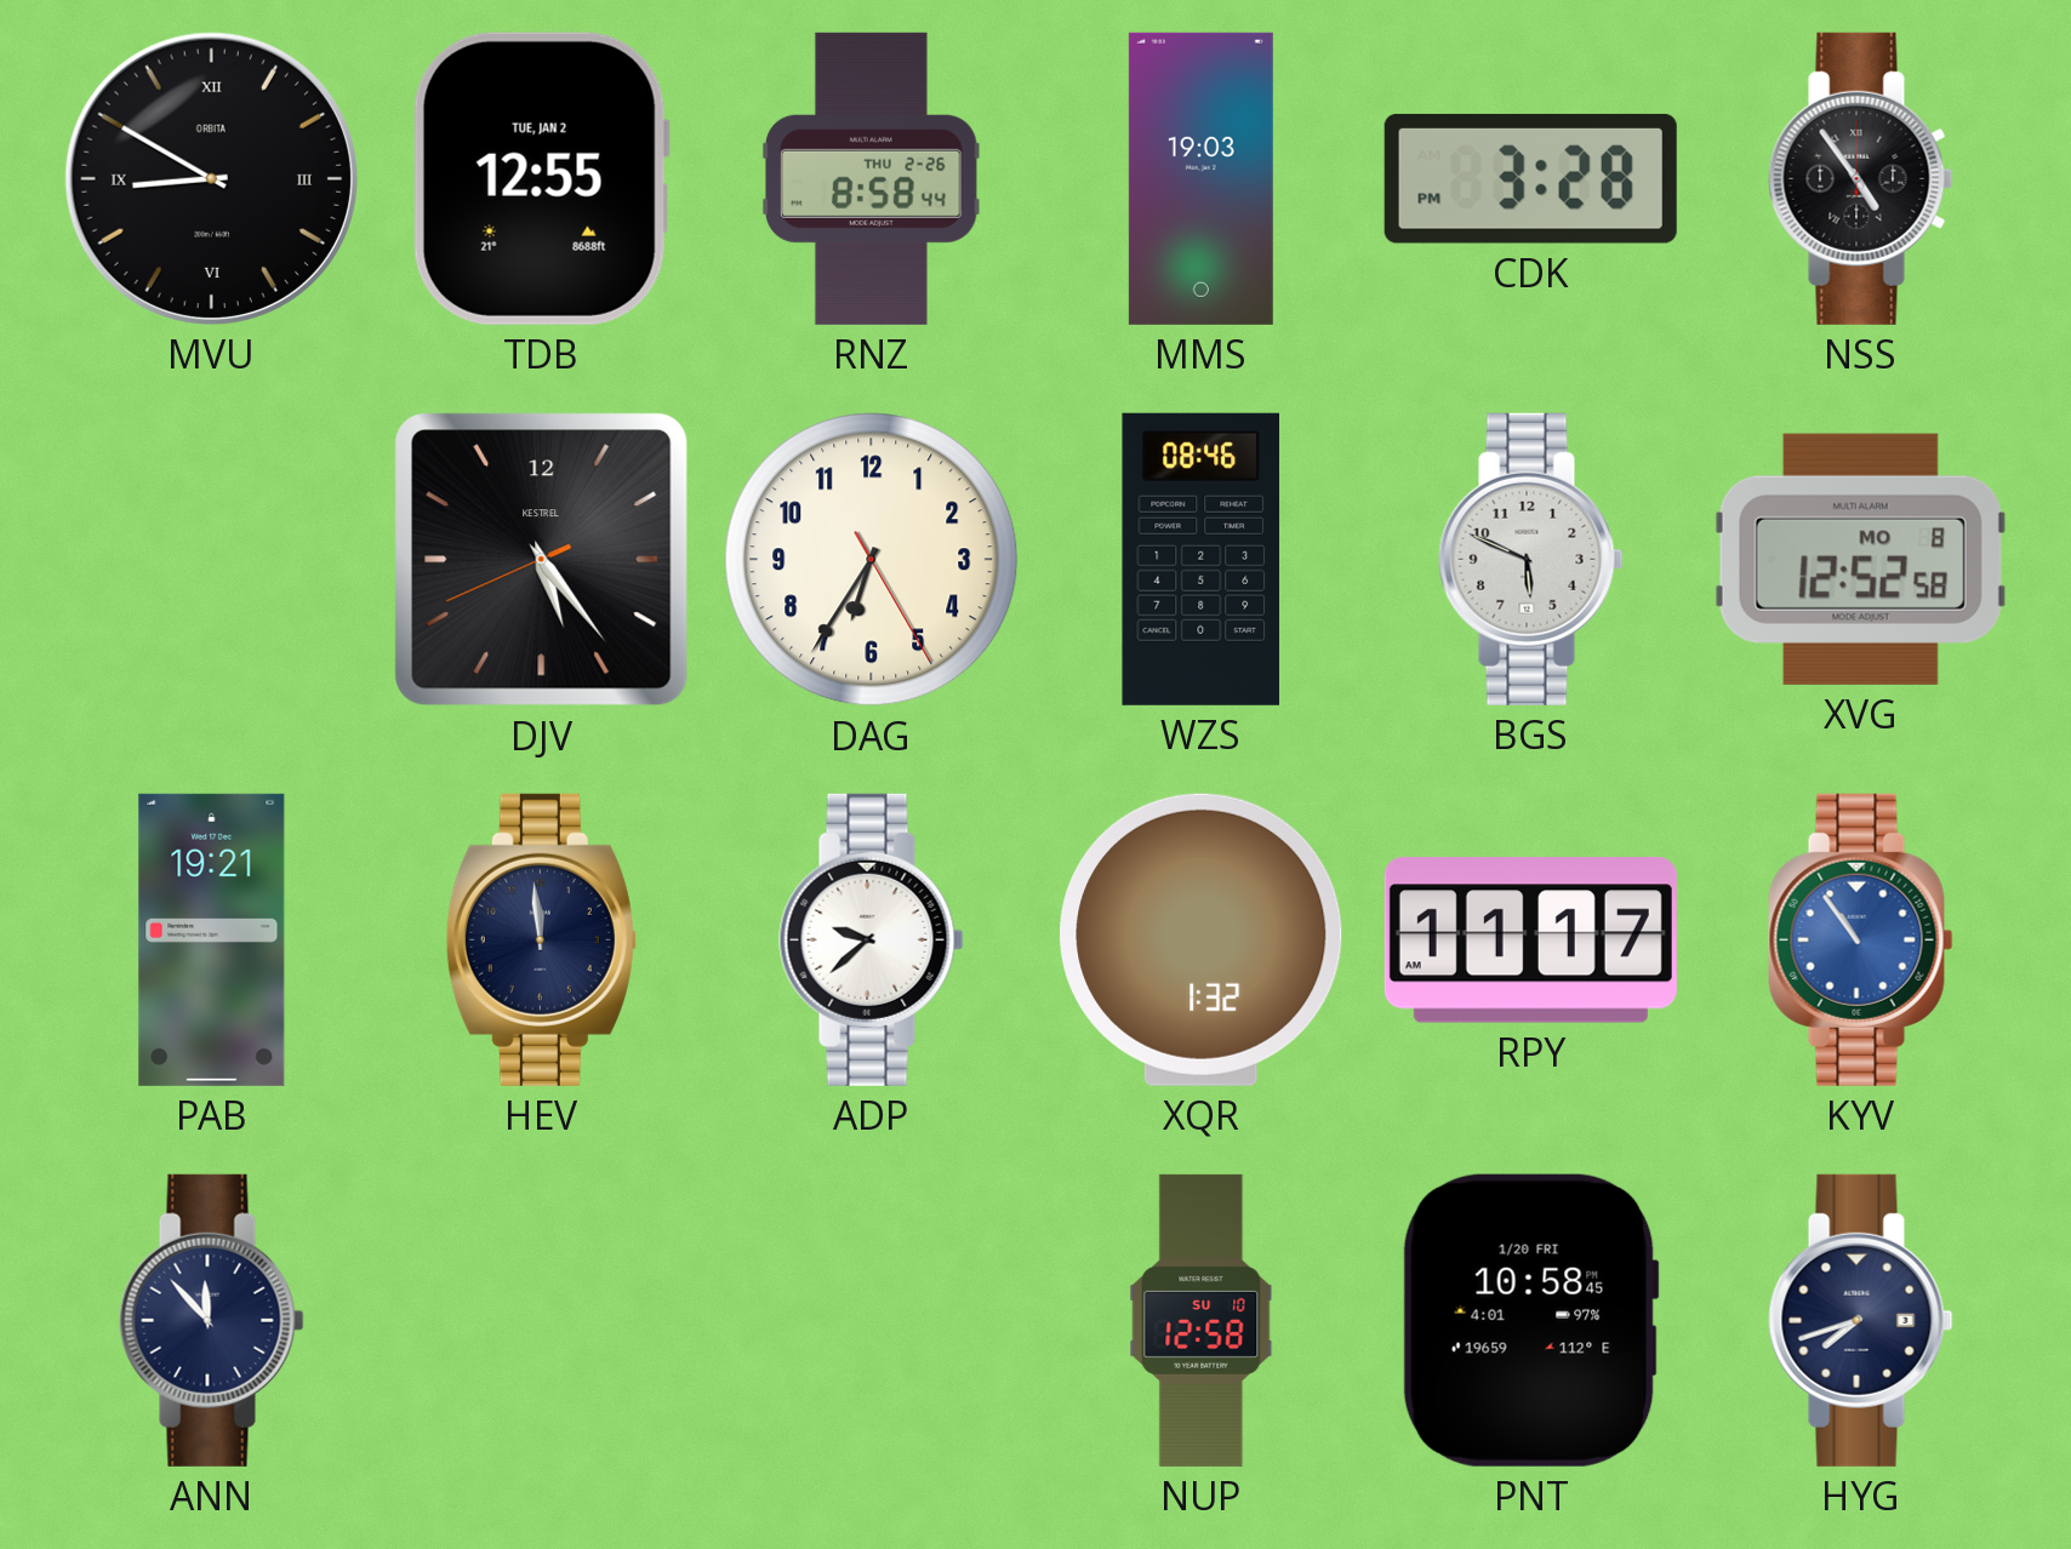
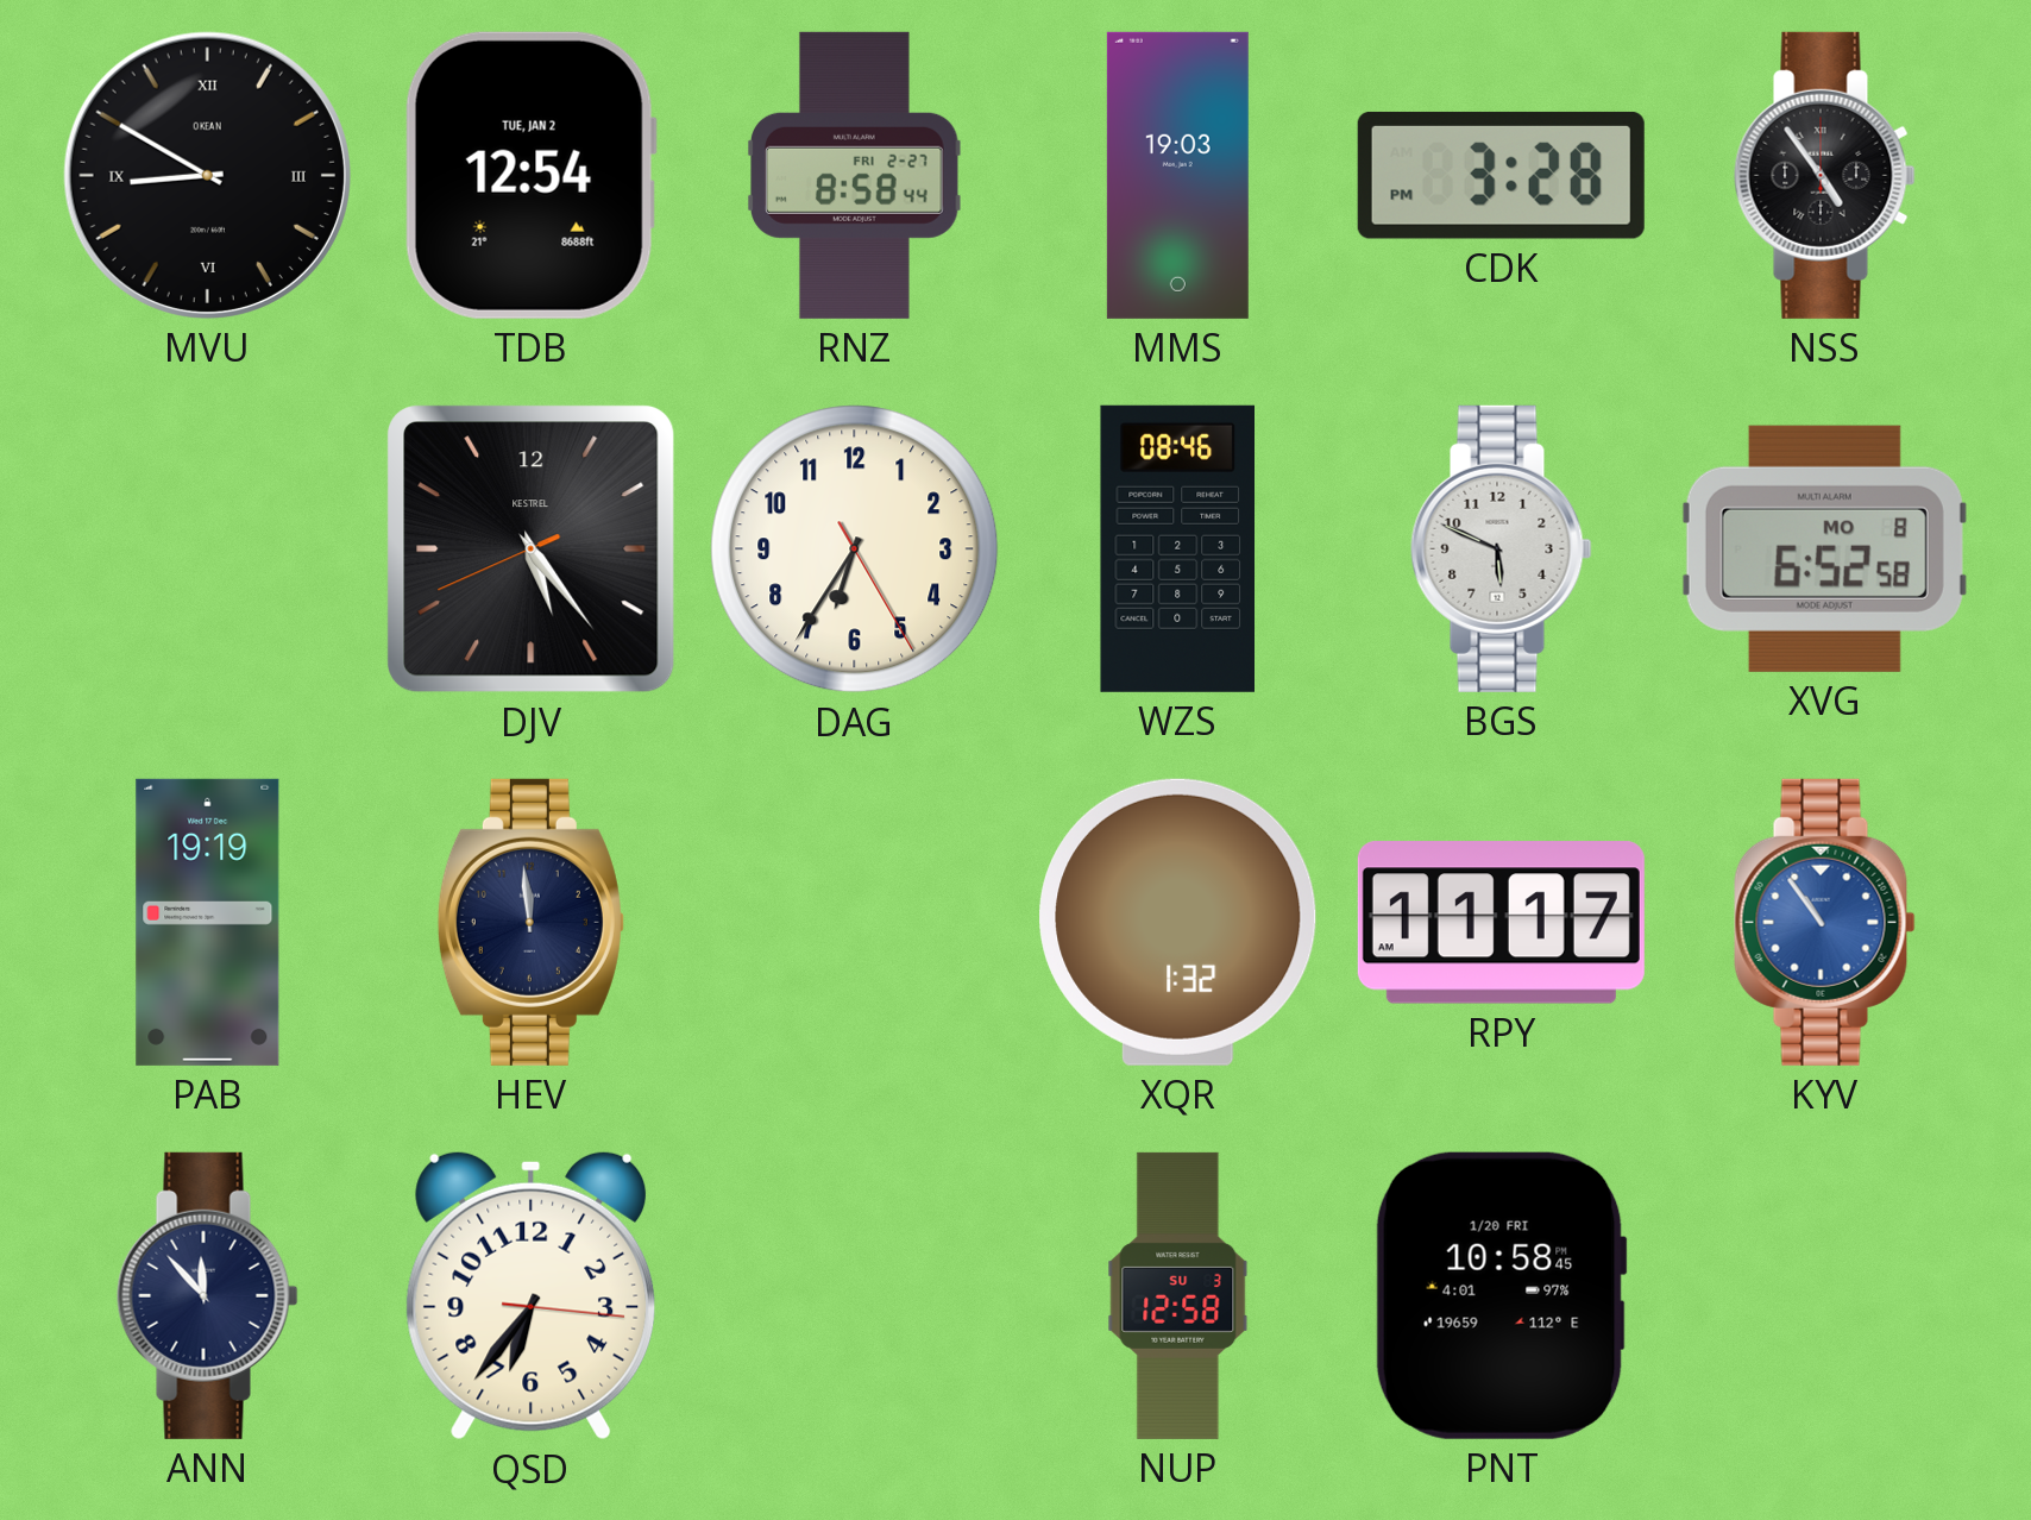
MVU brand: ORBITA -> OKEAN
TDB: 12:55 -> 12:54
RNZ date: THU 2-26 -> FRI 2-27
XVG: 12:52 -> 6:52
PAB: 19:21 -> 19:19
ADP: 9:38 -> none
QSD: none -> 6:36
NUP date: SU 10 -> SU 3
HYG: 7:42 -> none
